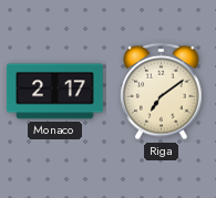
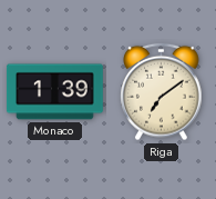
Monaco: 2:17 -> 1:39
